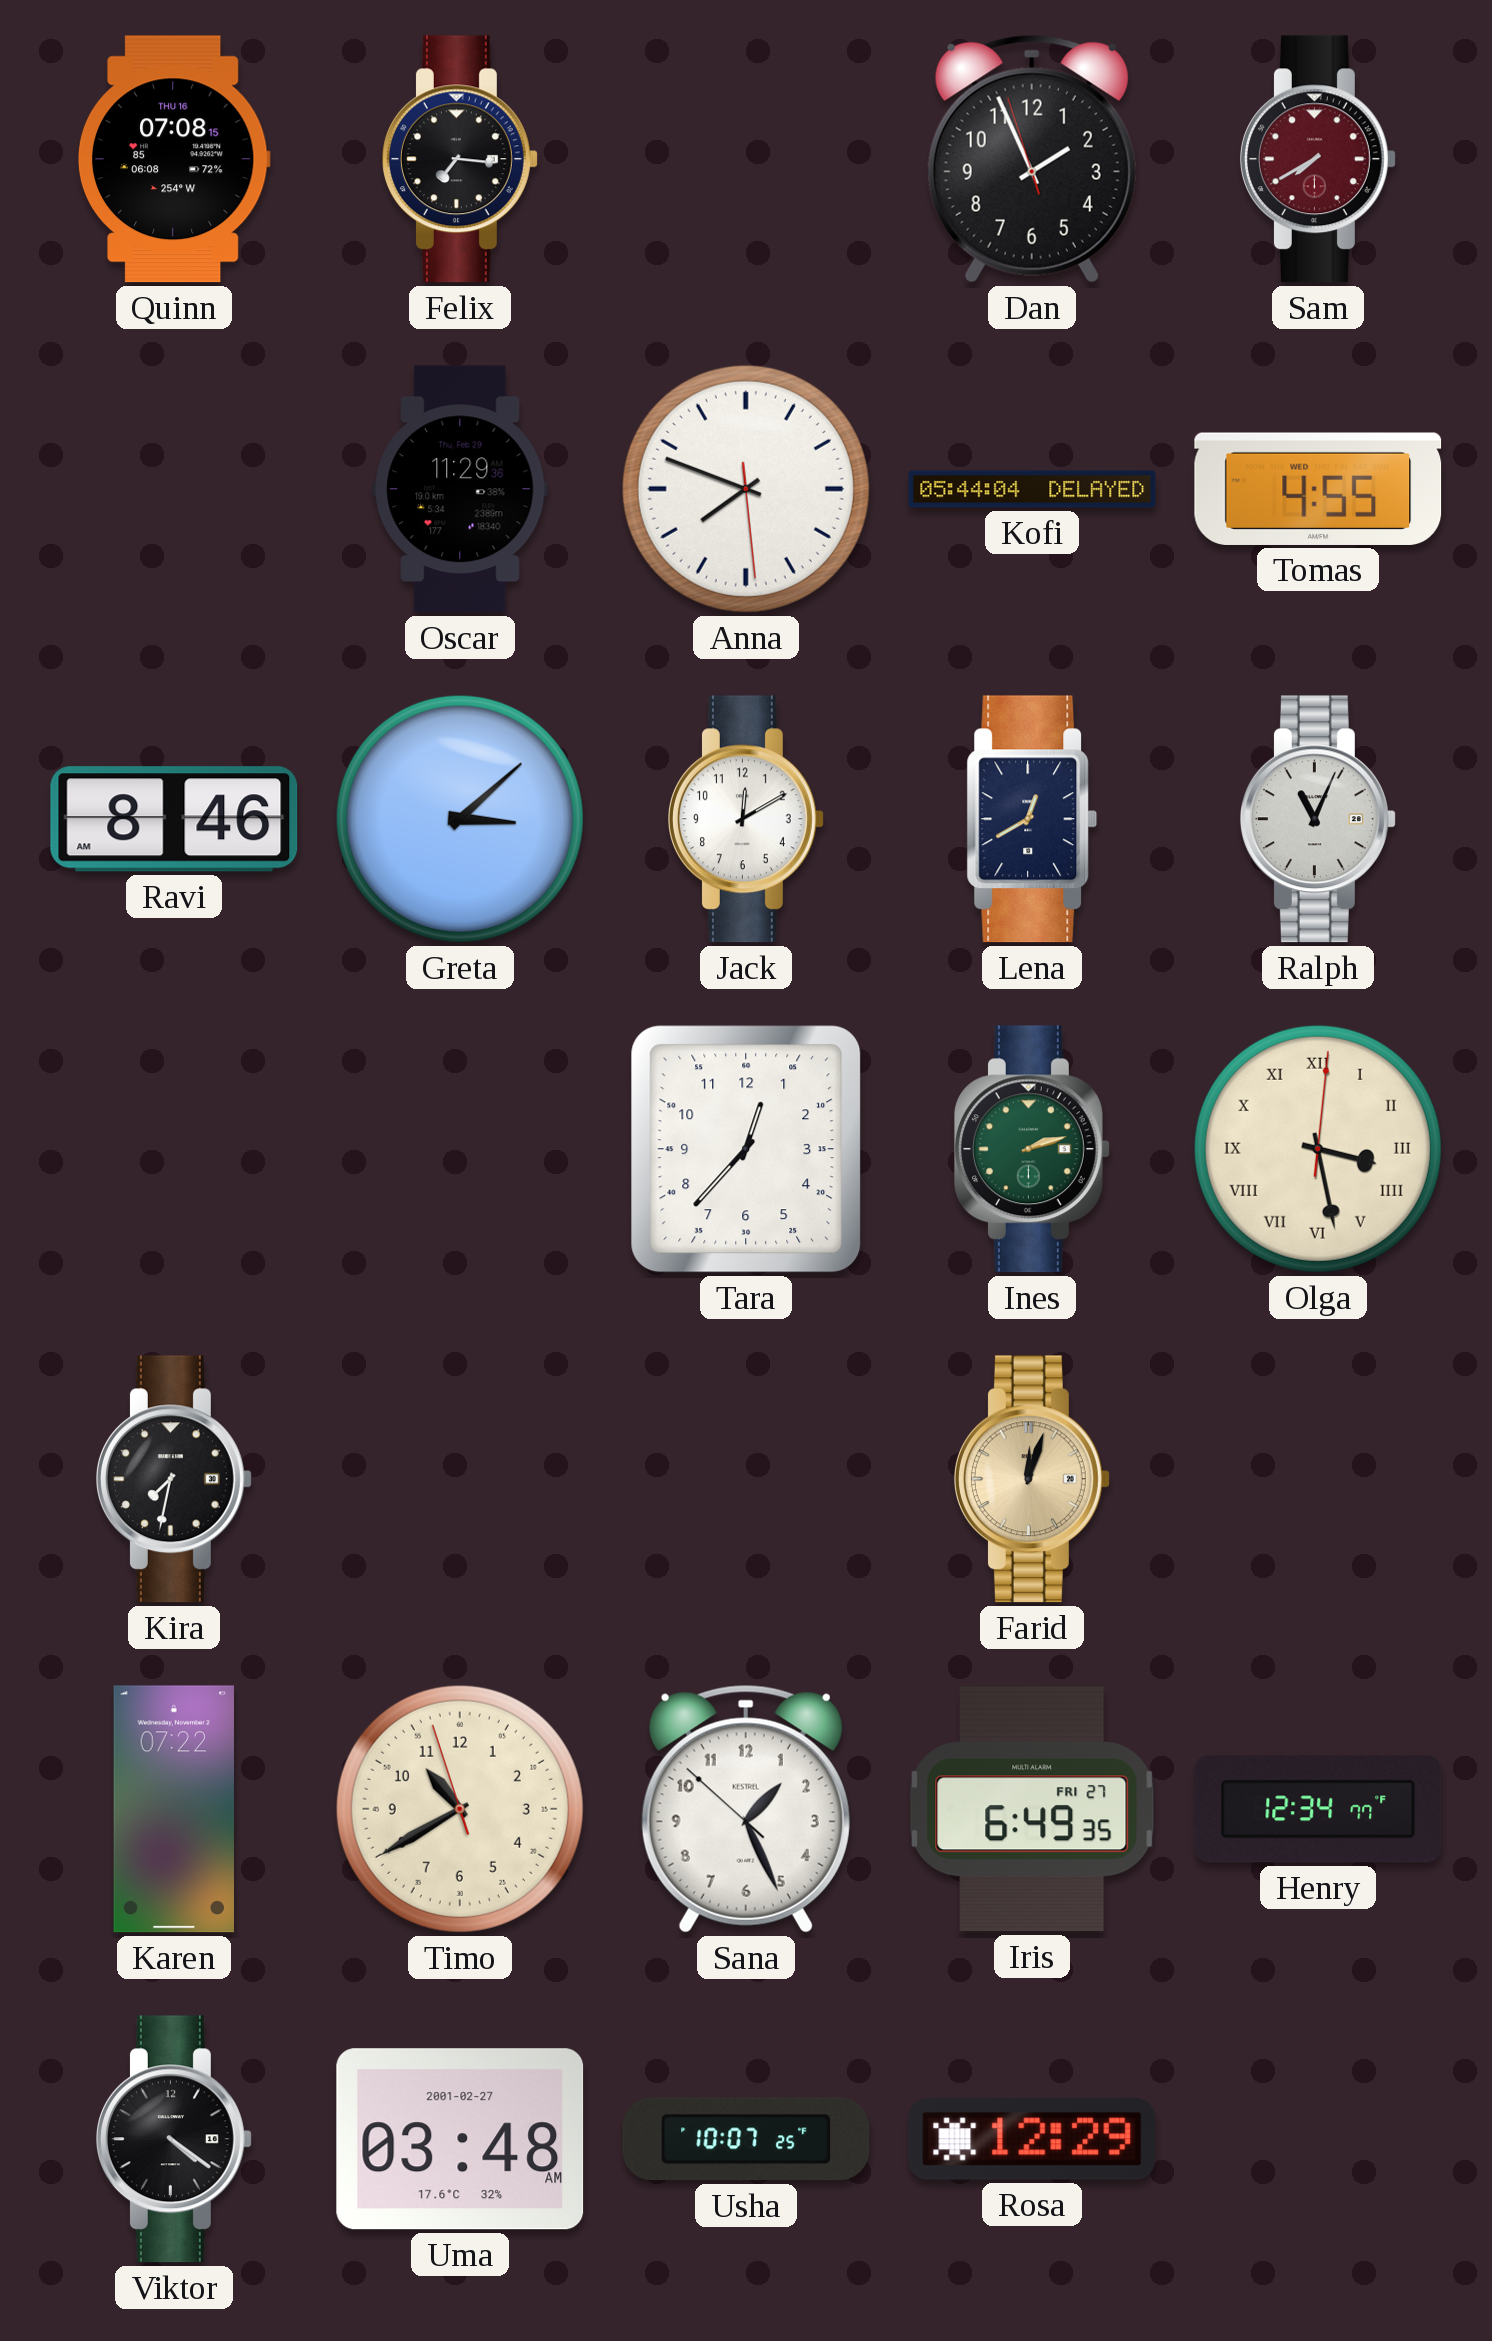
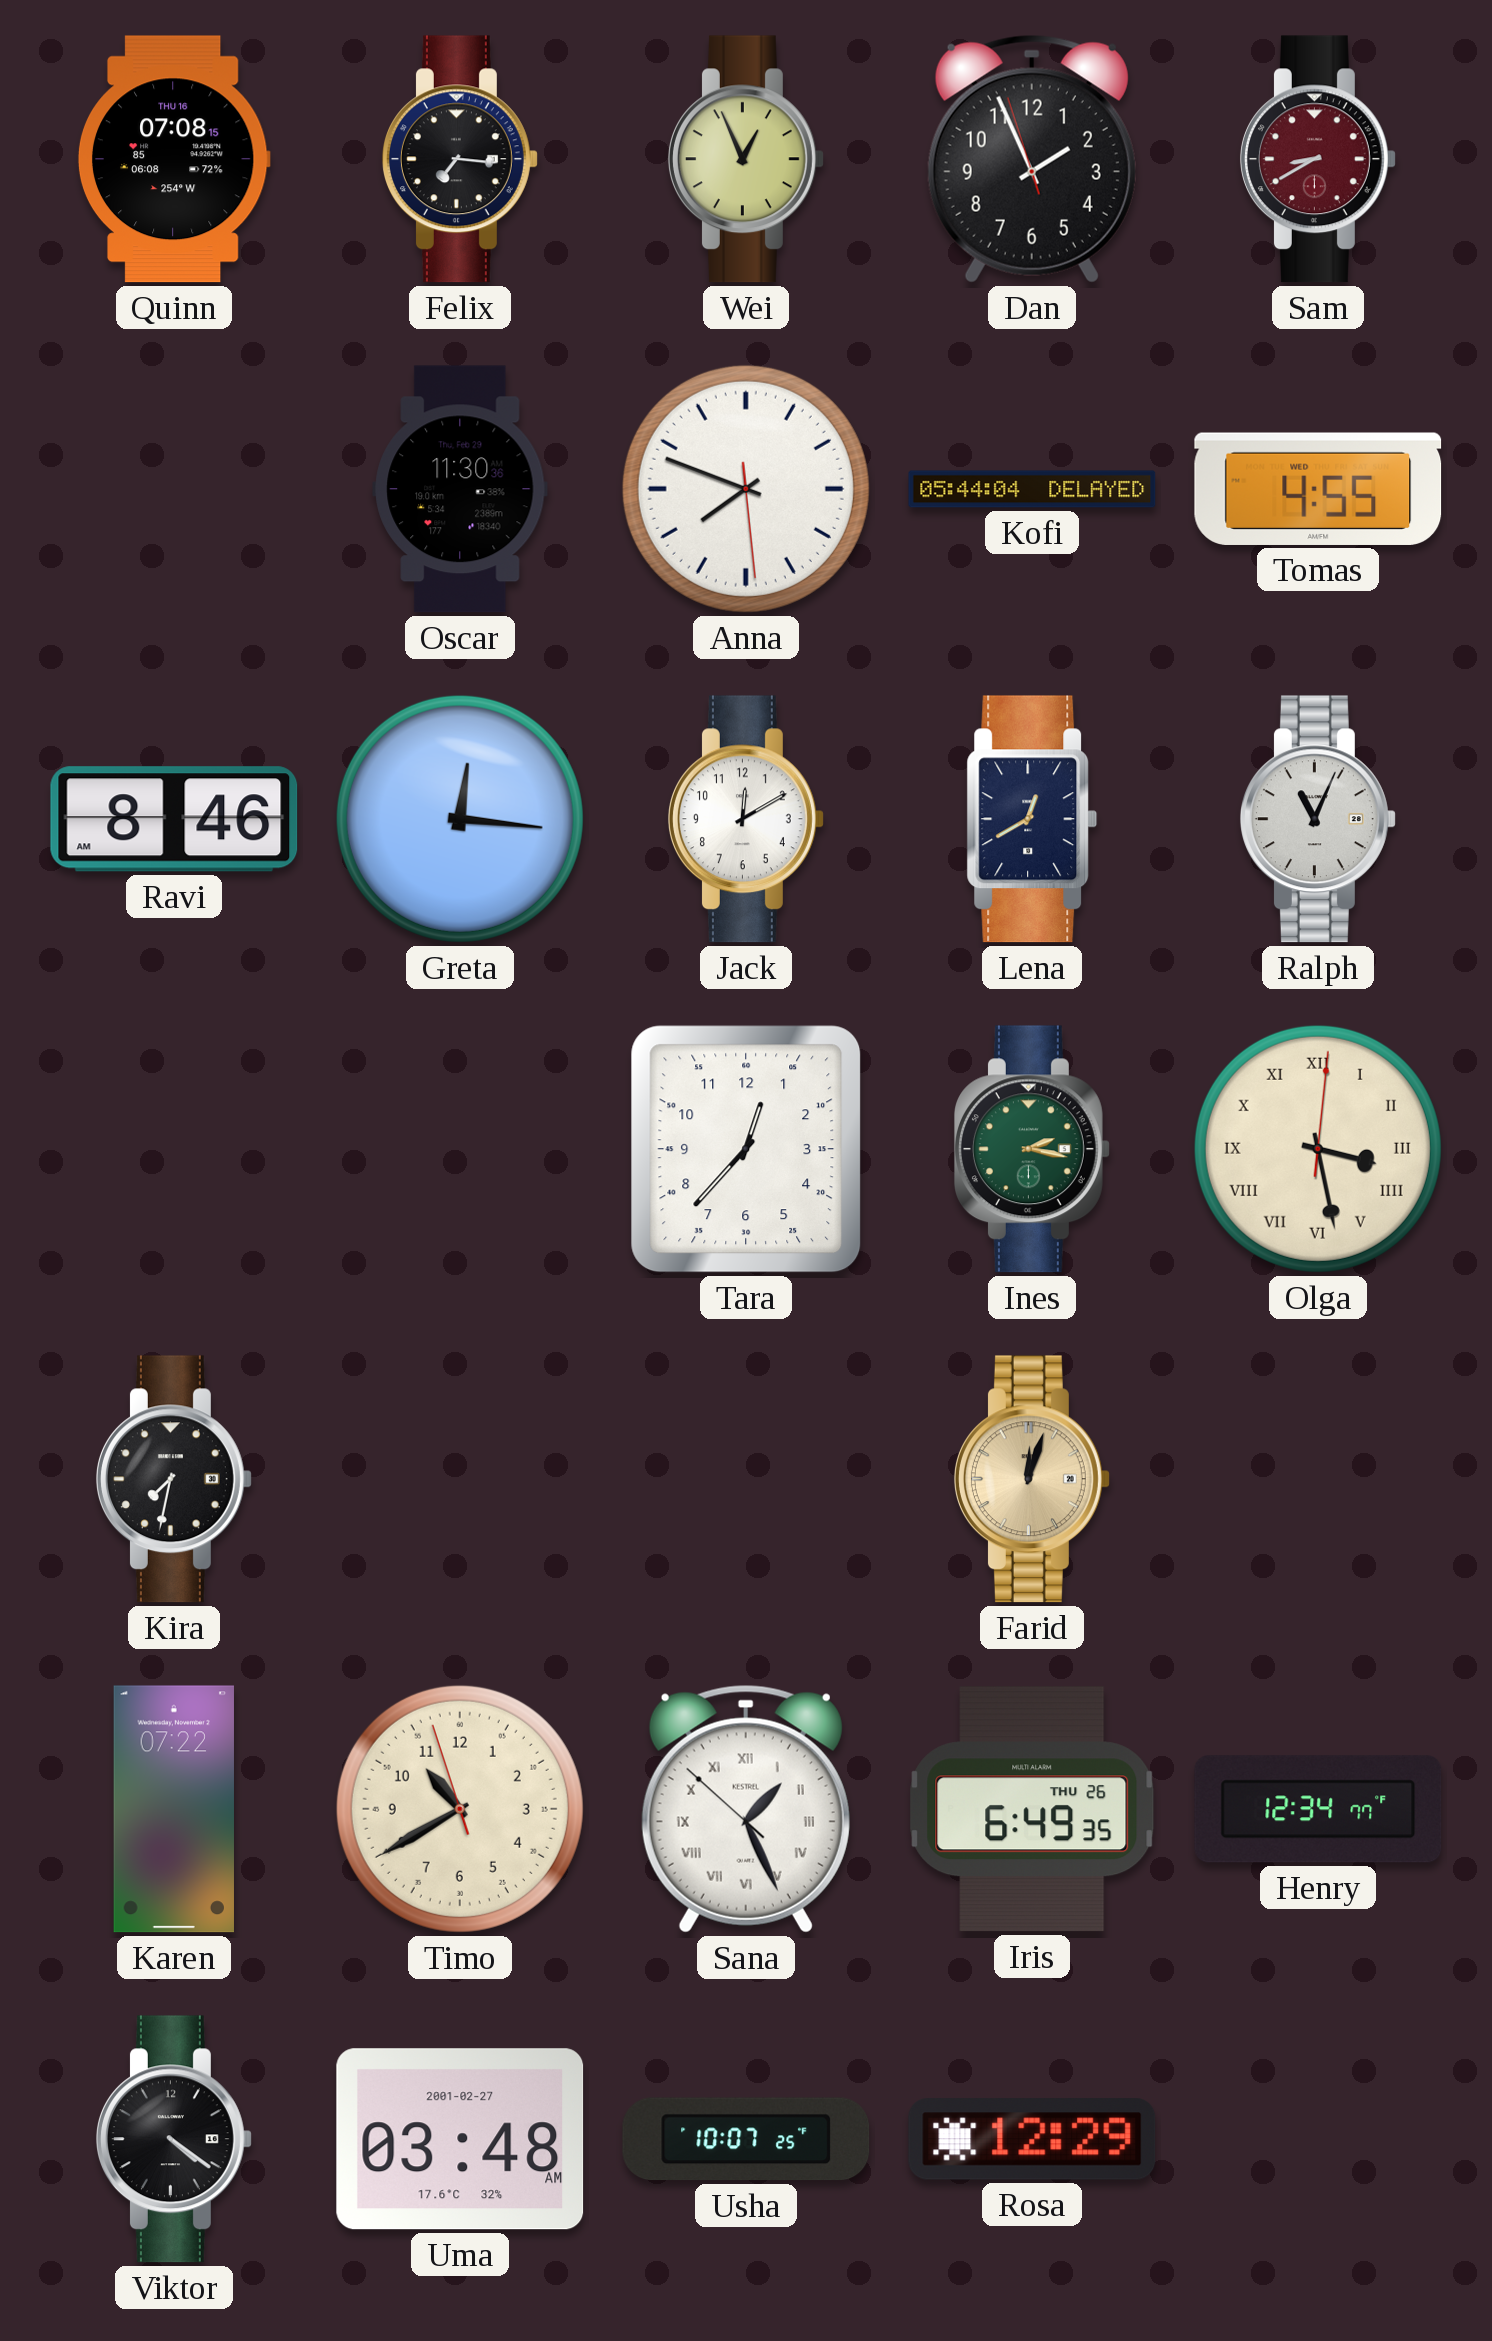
Wei: none -> 12:56
Sam: 7:40 -> 8:40
Oscar: 11:29 -> 11:30
Greta: 3:08 -> 12:16
Ines: 2:12 -> 2:17
Sana numerals: Arabic -> Roman
Iris date: FRI 27 -> THU 26
